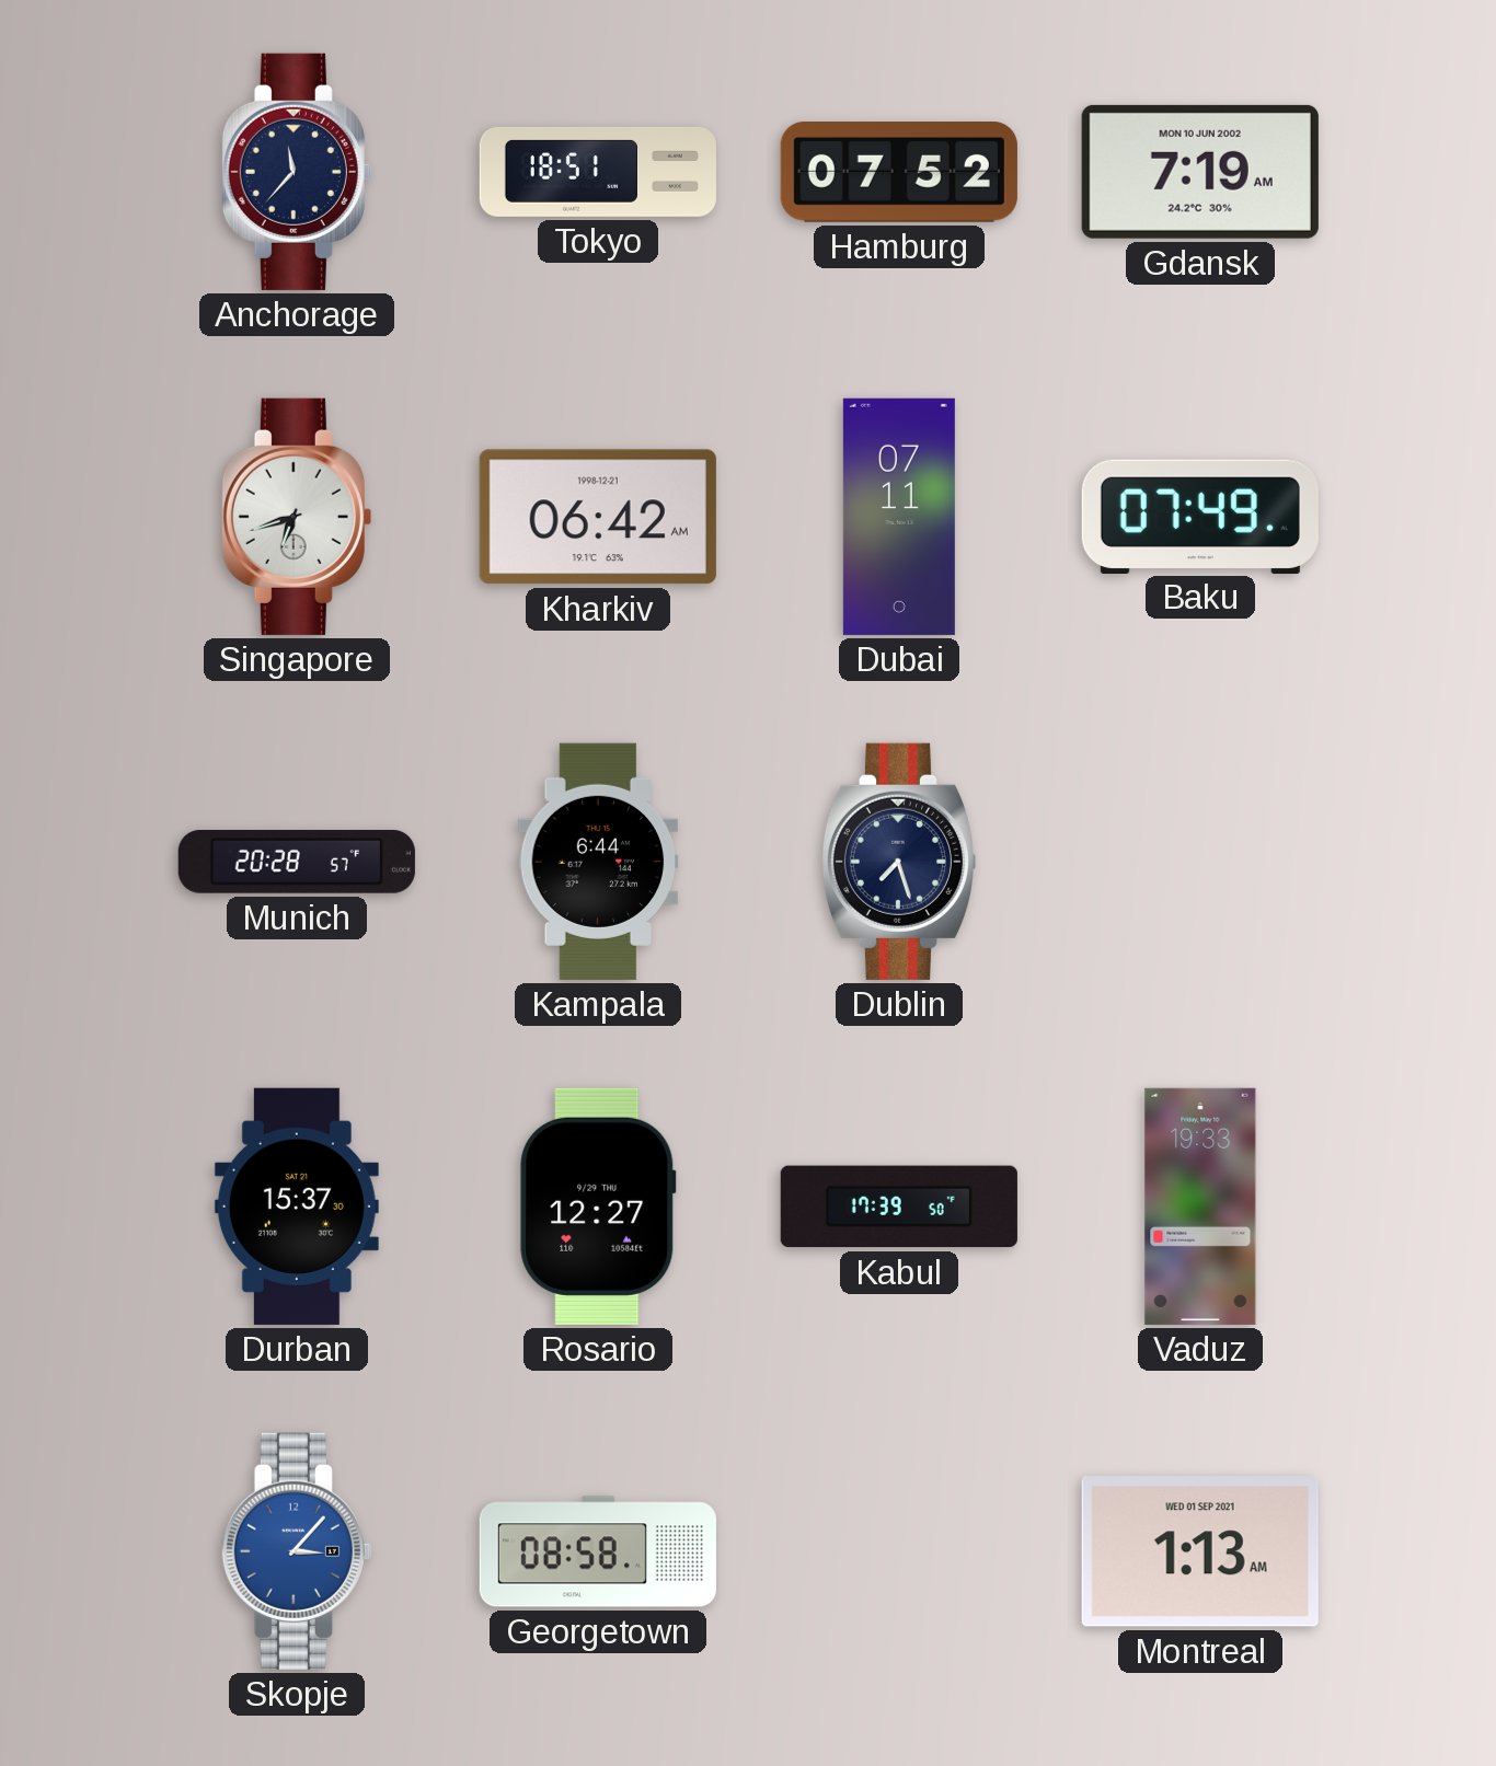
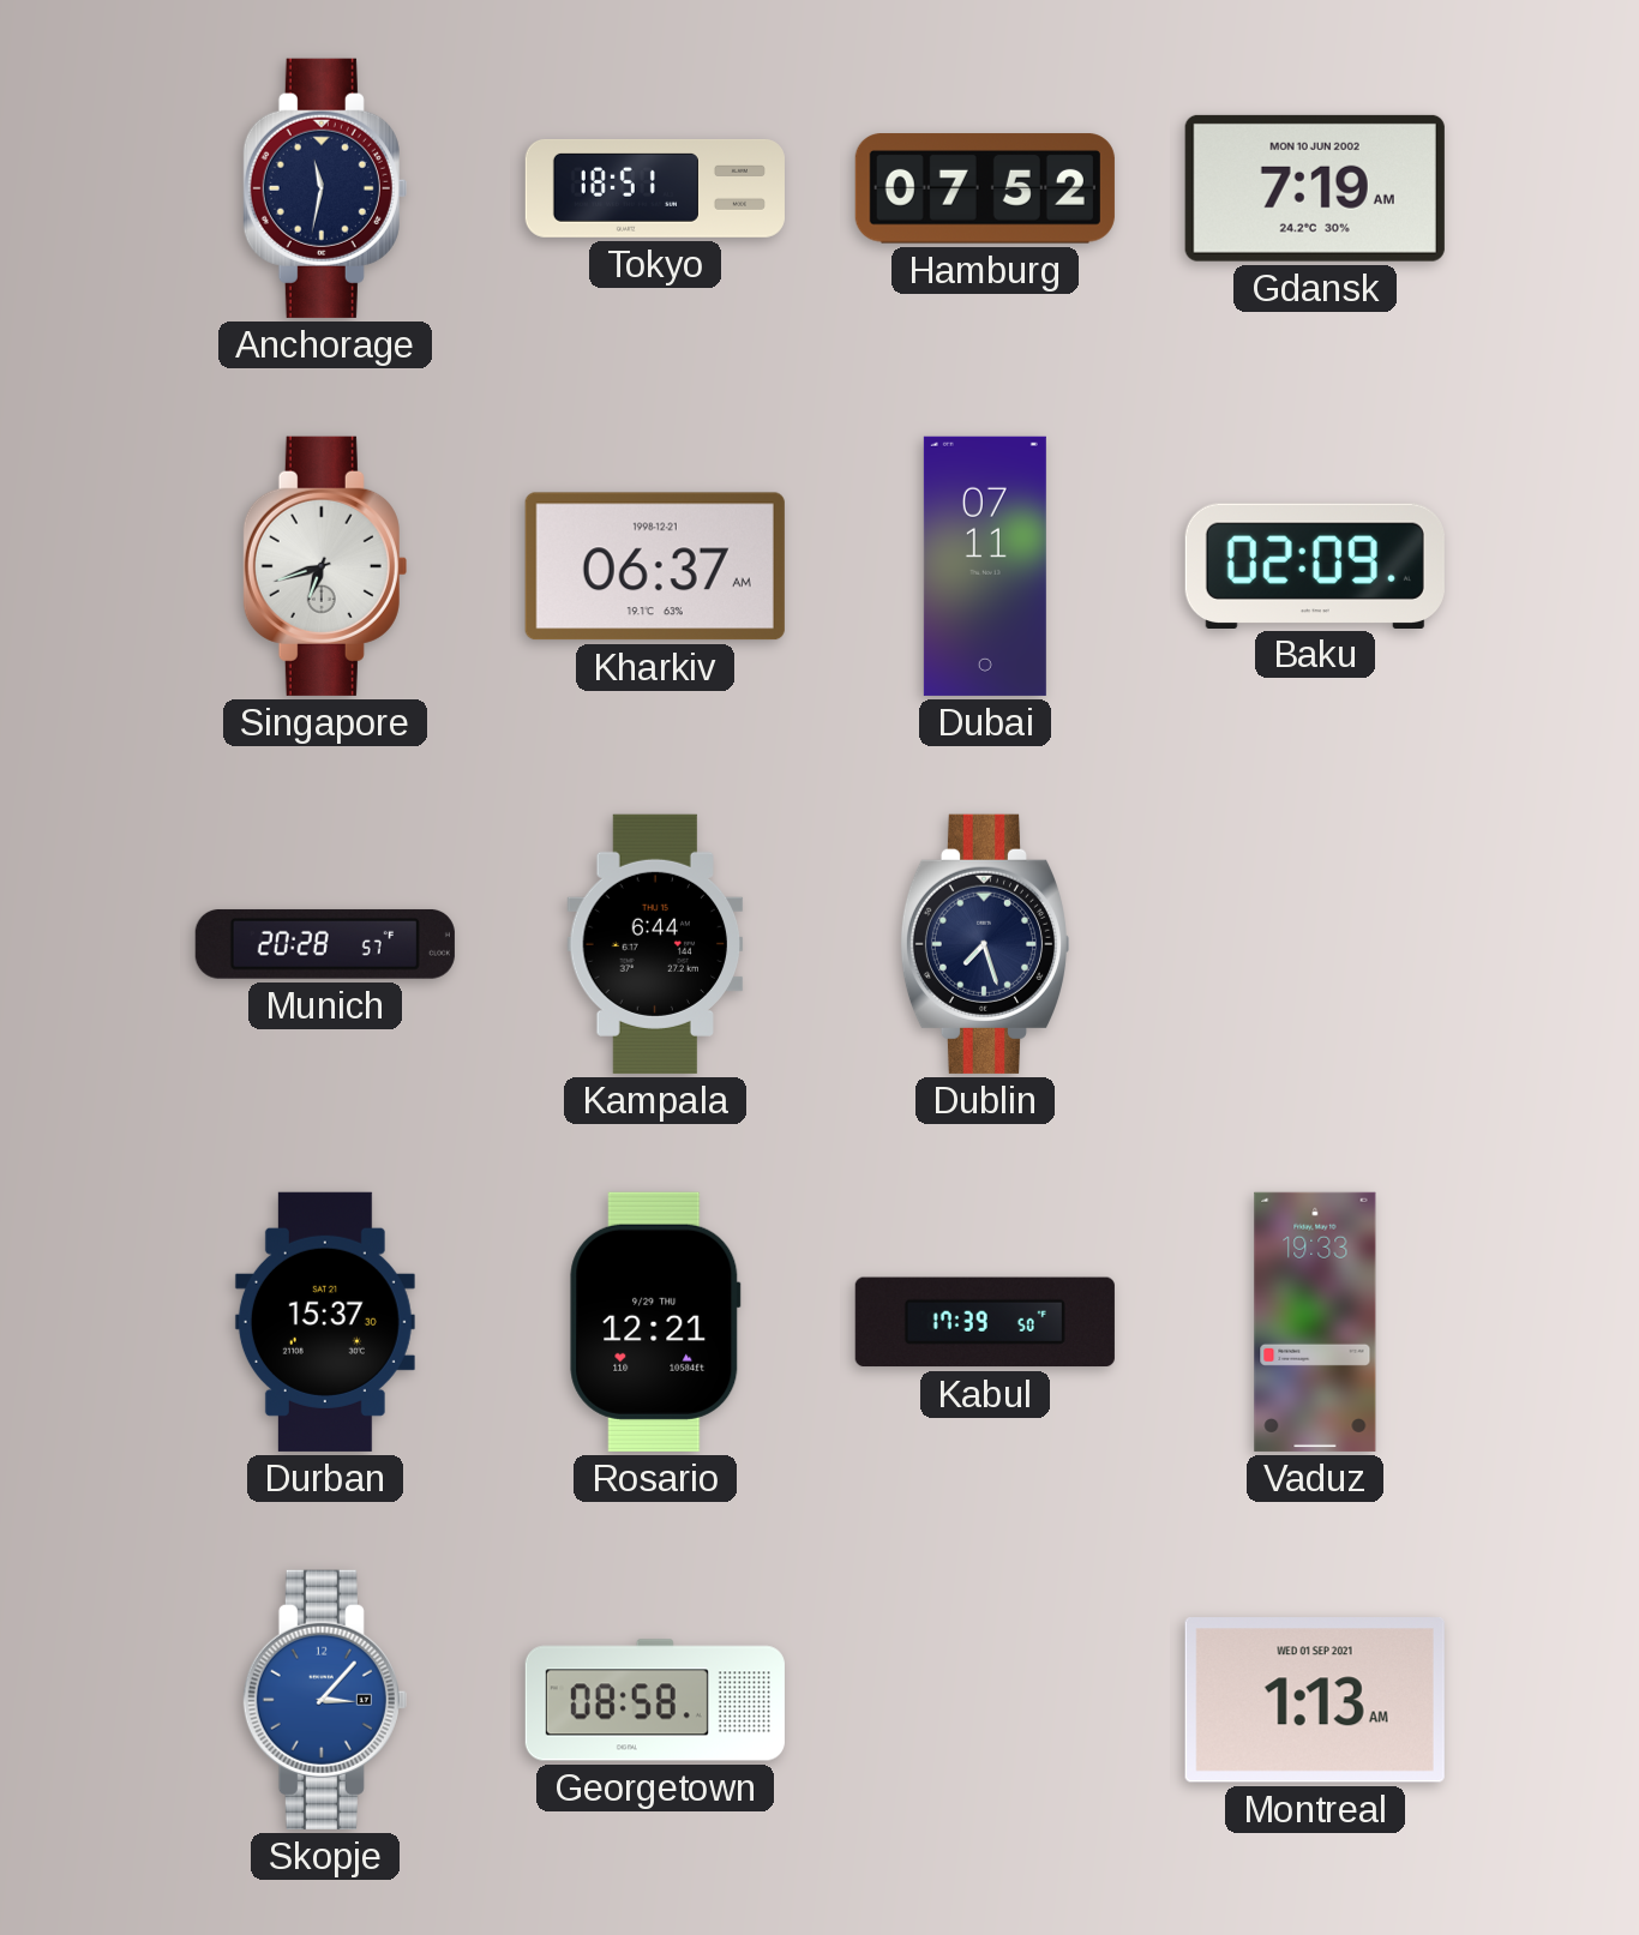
Anchorage: 11:37 -> 11:32
Kharkiv: 06:42 -> 06:37
Baku: 07:49 -> 02:09
Rosario: 12:27 -> 12:21
